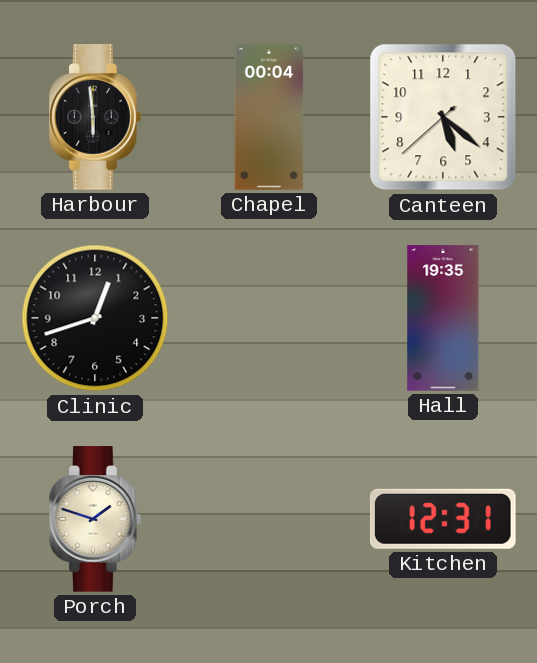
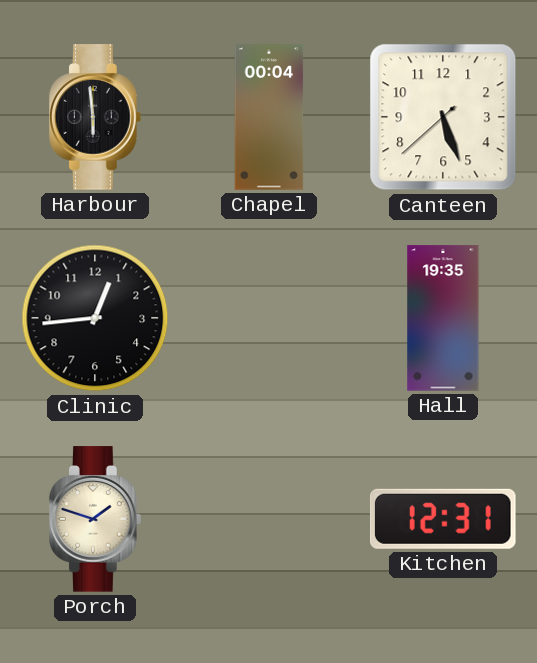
Canteen: 5:21 -> 5:26
Clinic: 12:42 -> 12:44
